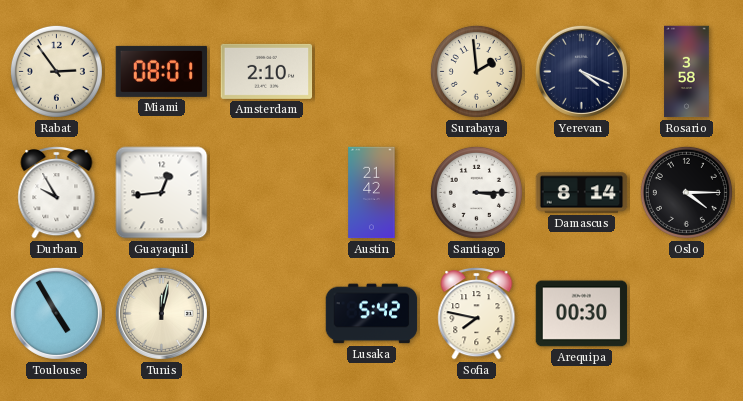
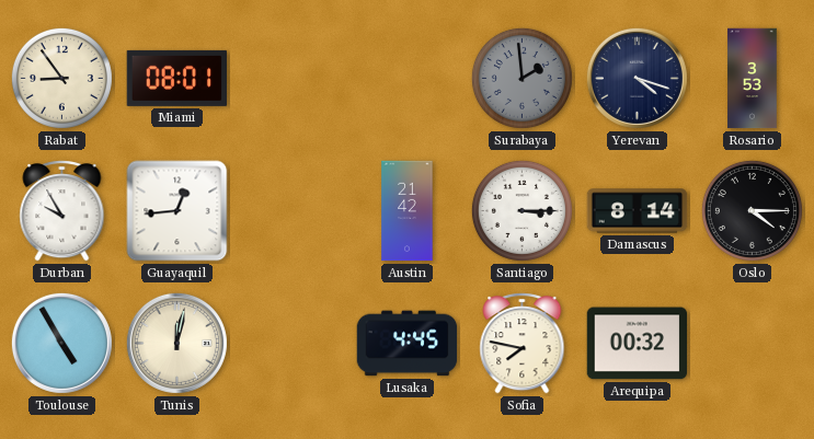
Rabat: 2:54 -> 8:54
Amsterdam: 2:10 -> none
Surabaya dial: cream -> grey
Yerevan: 4:19 -> 4:18
Rosario: 3:58 -> 3:53
Lusaka: 5:42 -> 4:45
Arequipa: 00:30 -> 00:32
